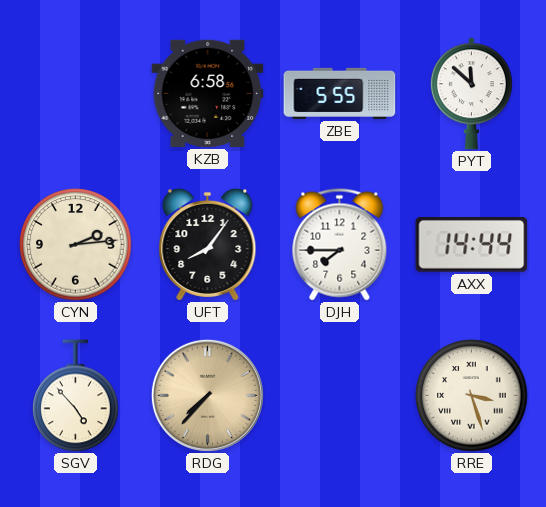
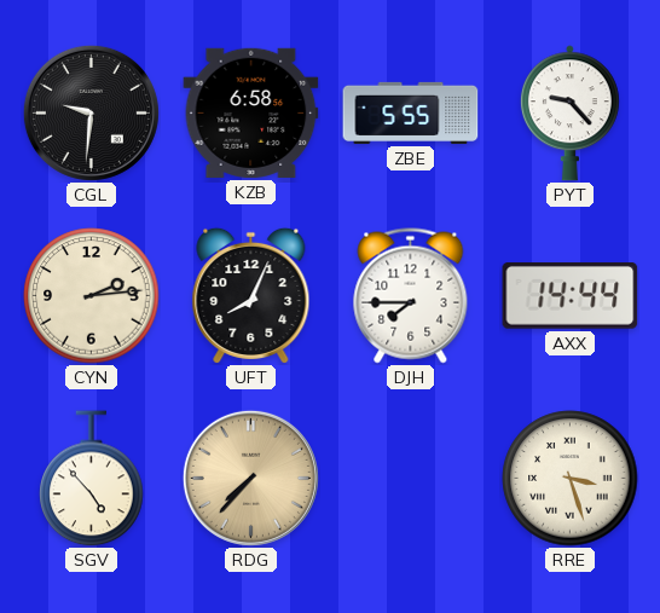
CGL: none -> 9:31
PYT: 11:52 -> 9:23
UFT: 8:06 -> 8:04
